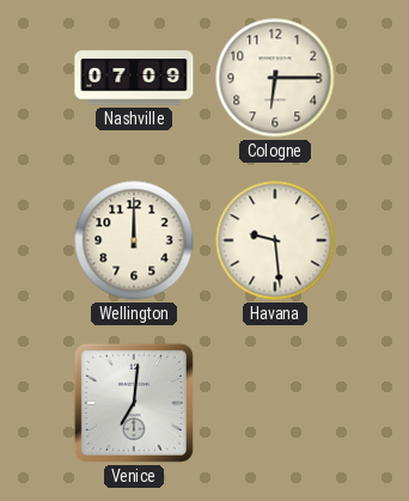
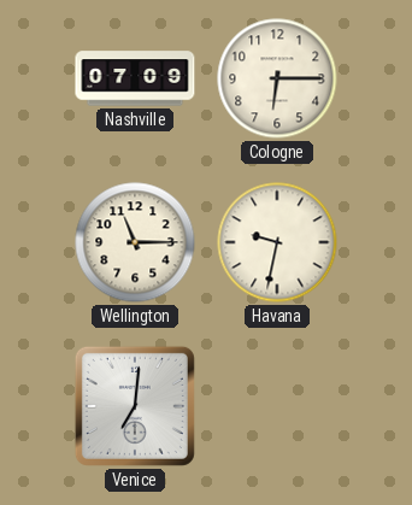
Wellington: 12:00 -> 11:15
Havana: 9:29 -> 9:32
